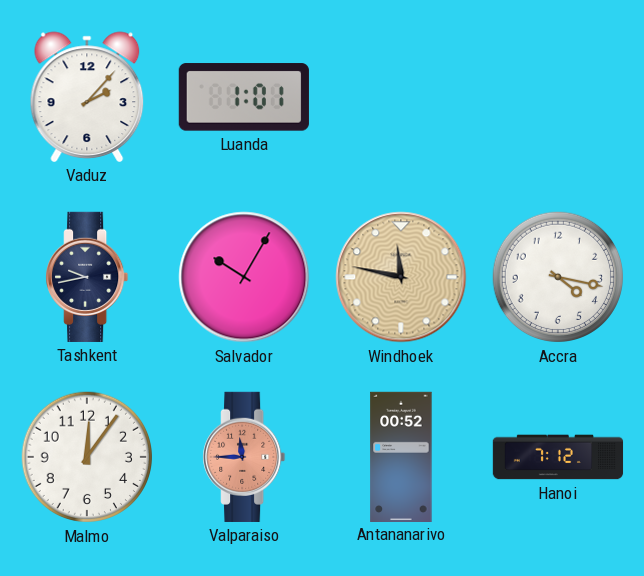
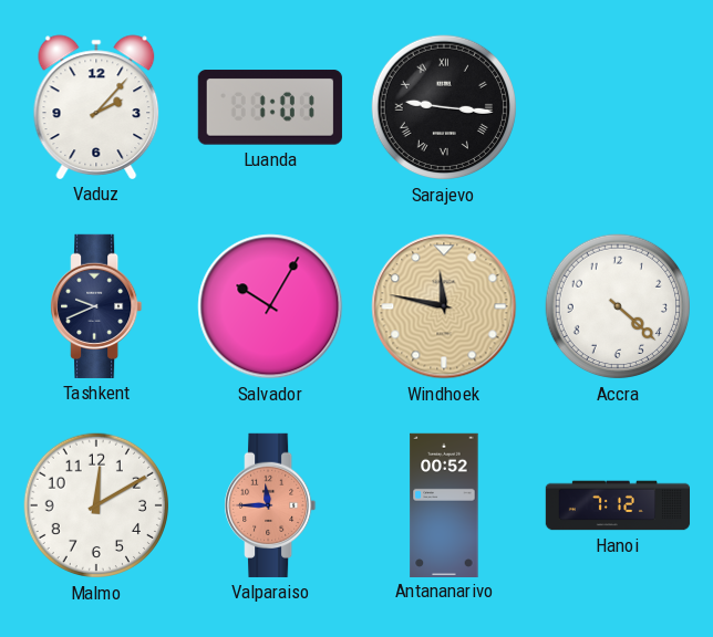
Sarajevo: none -> 9:16
Tashkent: 9:43 -> 9:41
Accra: 4:17 -> 4:22
Malmo: 12:06 -> 12:10
